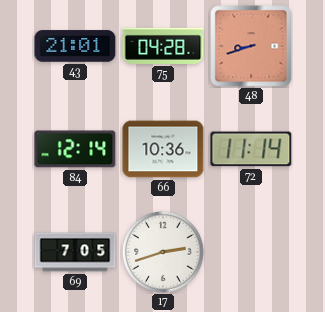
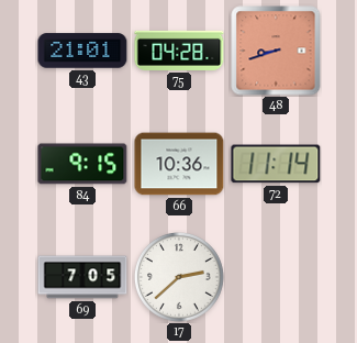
84: 12:14 -> 9:15
17: 2:42 -> 2:38
